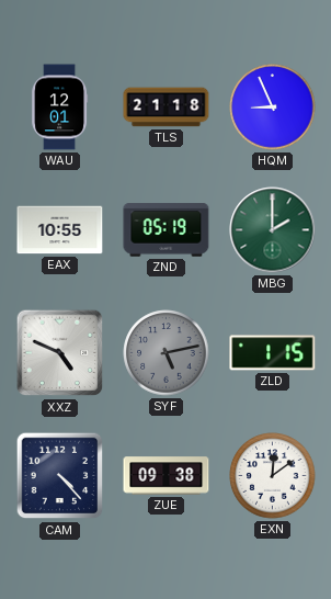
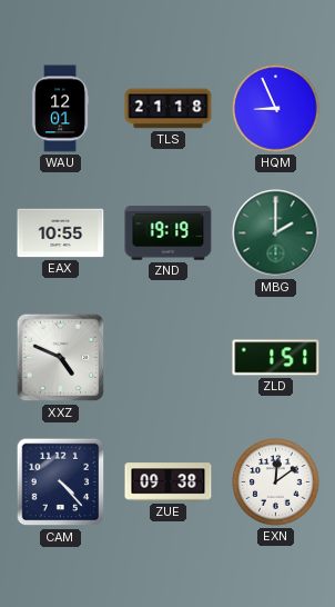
ZND: 05:19 -> 19:19
SYF: 5:13 -> none
ZLD: 1:15 -> 1:51
